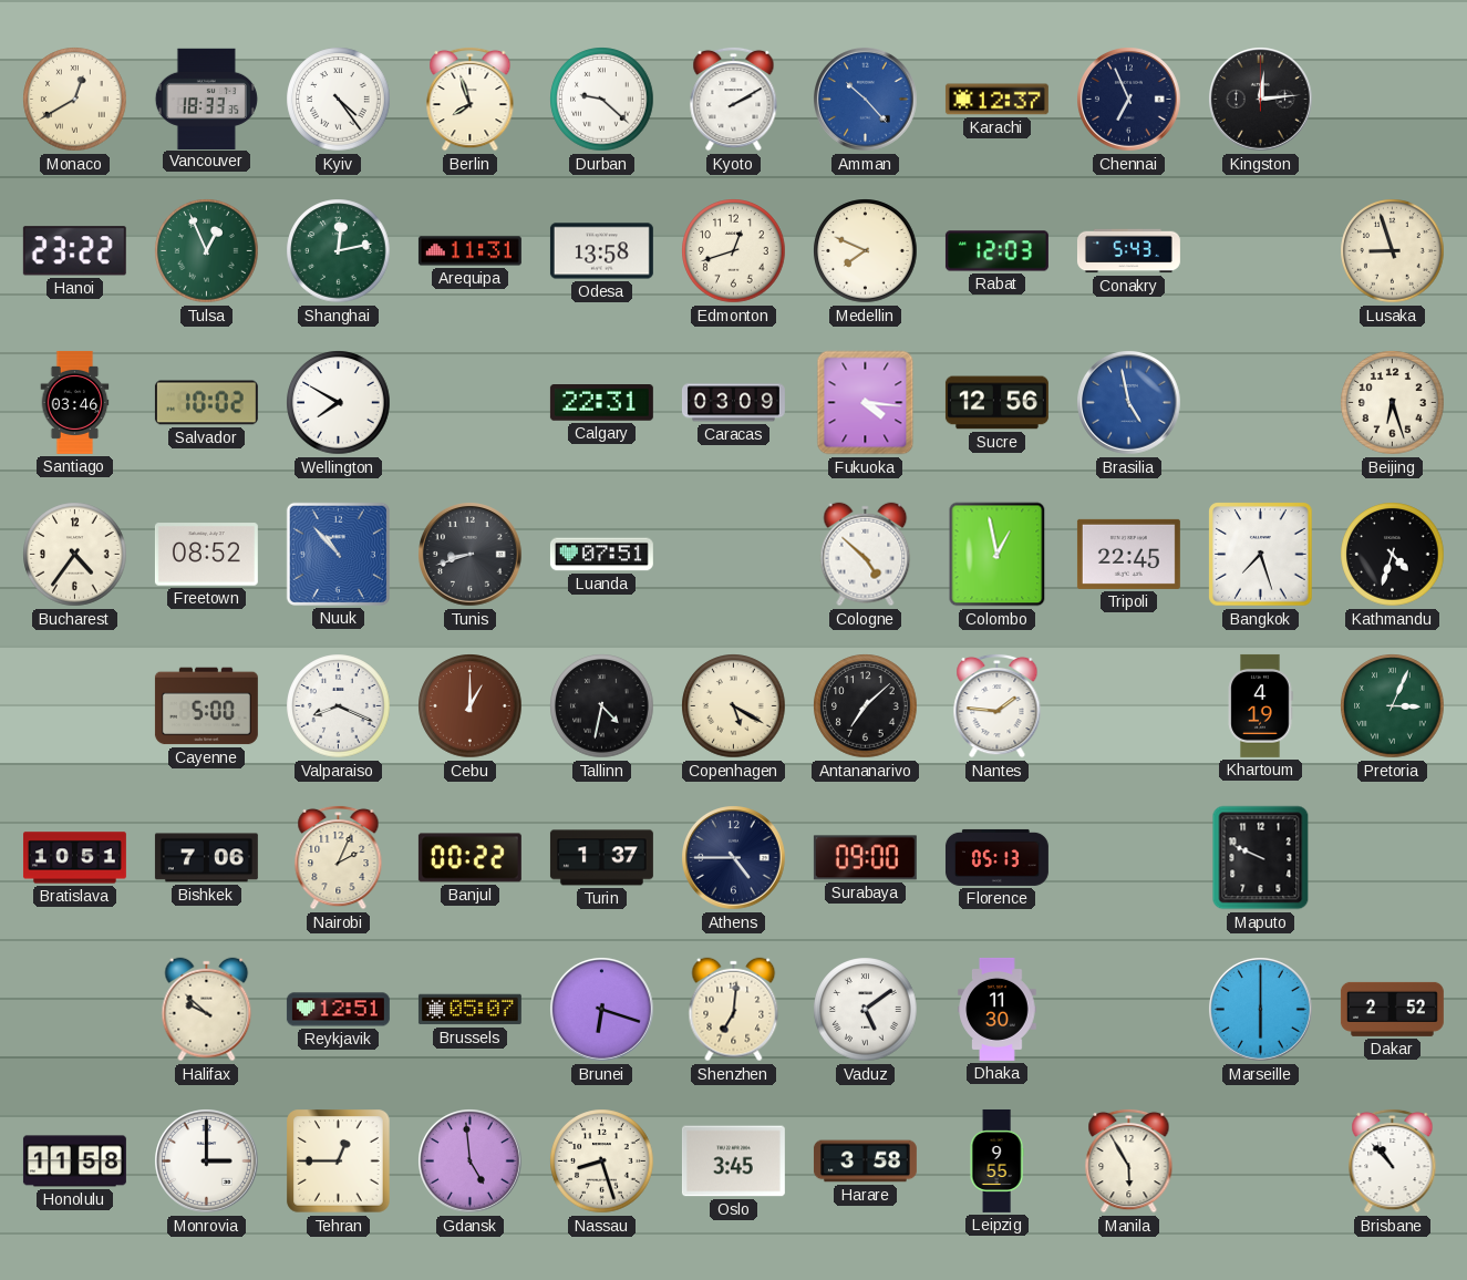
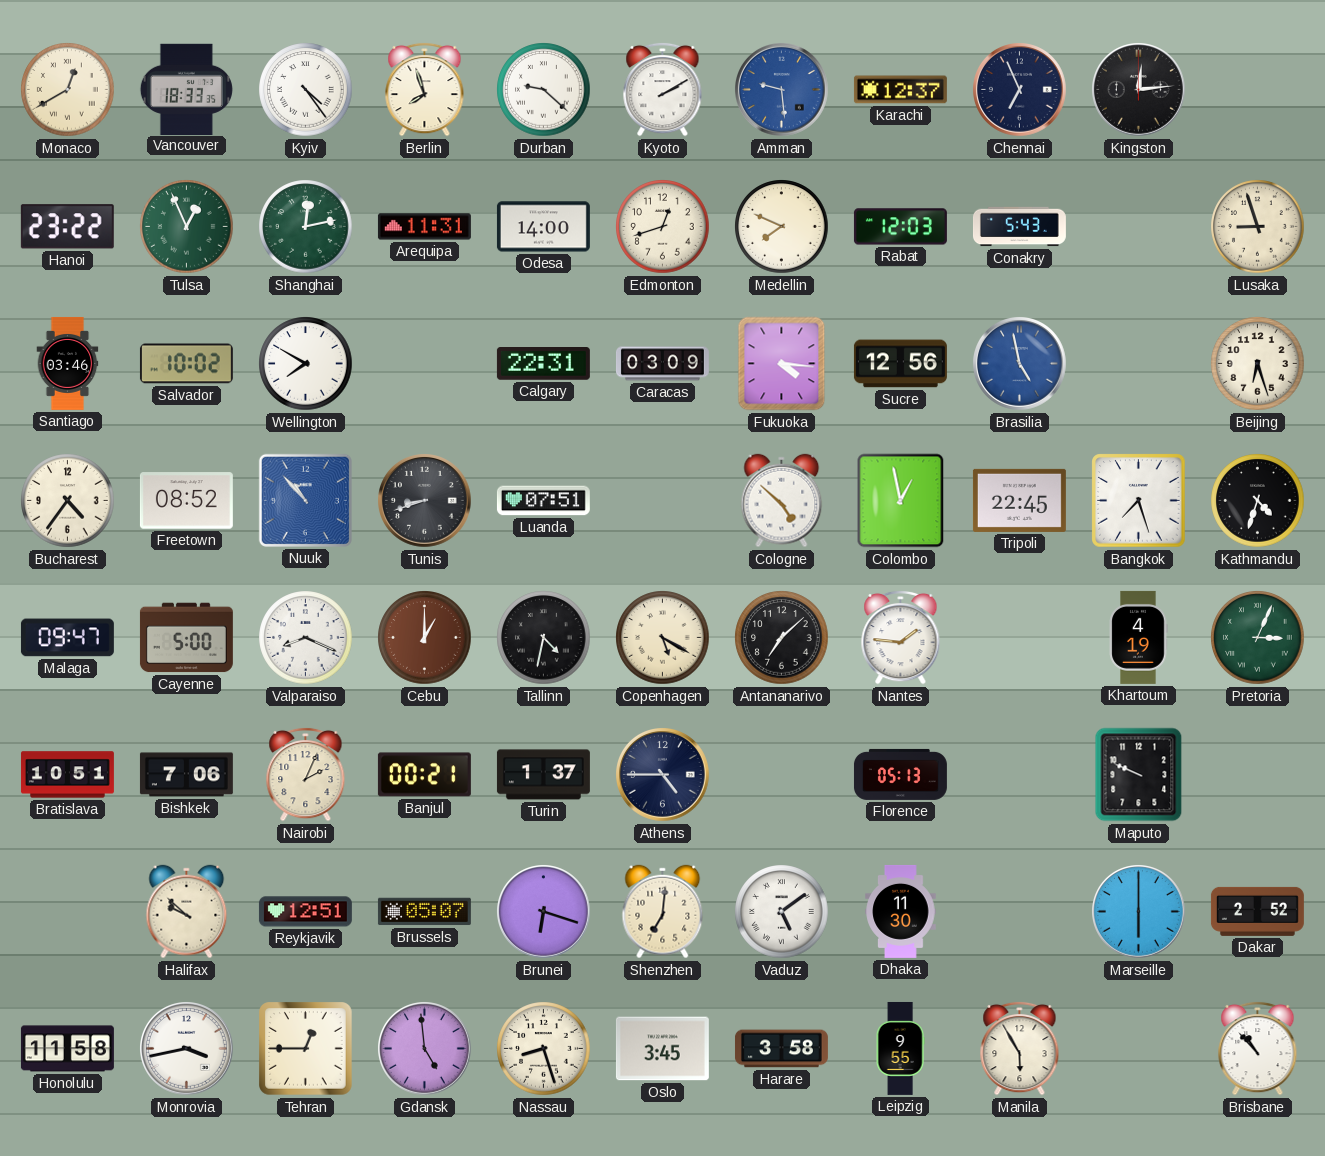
Amman: 10:23 -> 9:29
Odesa: 13:58 -> 14:00
Malaga: none -> 09:47
Banjul: 00:22 -> 00:21
Surabaya: 09:00 -> none
Monrovia: 3:00 -> 3:43
